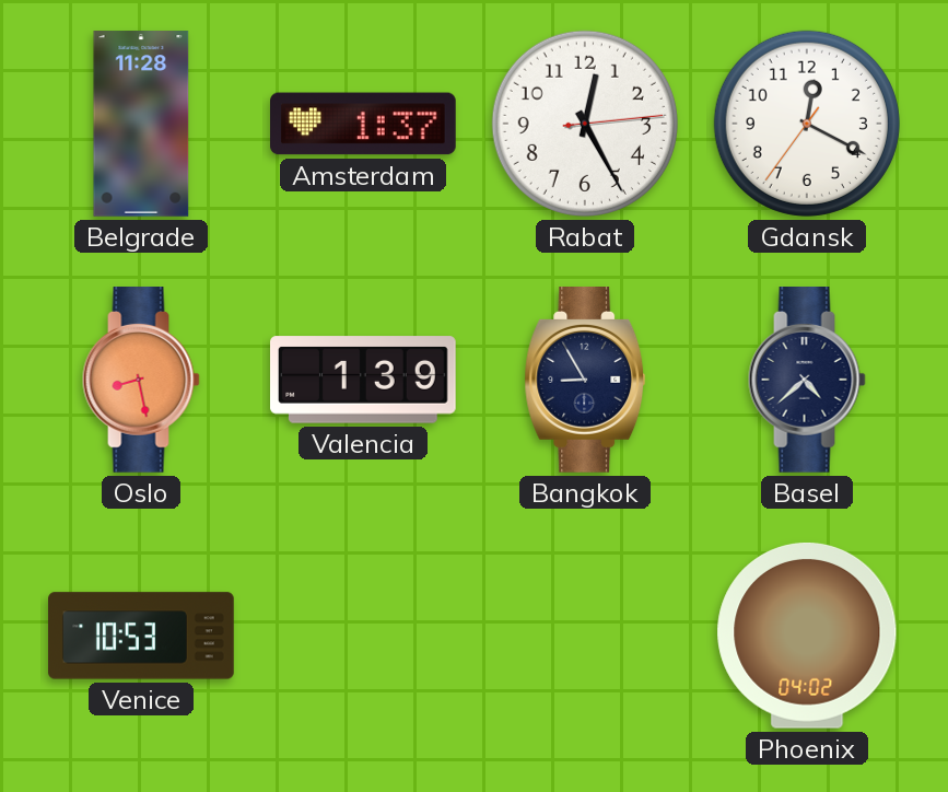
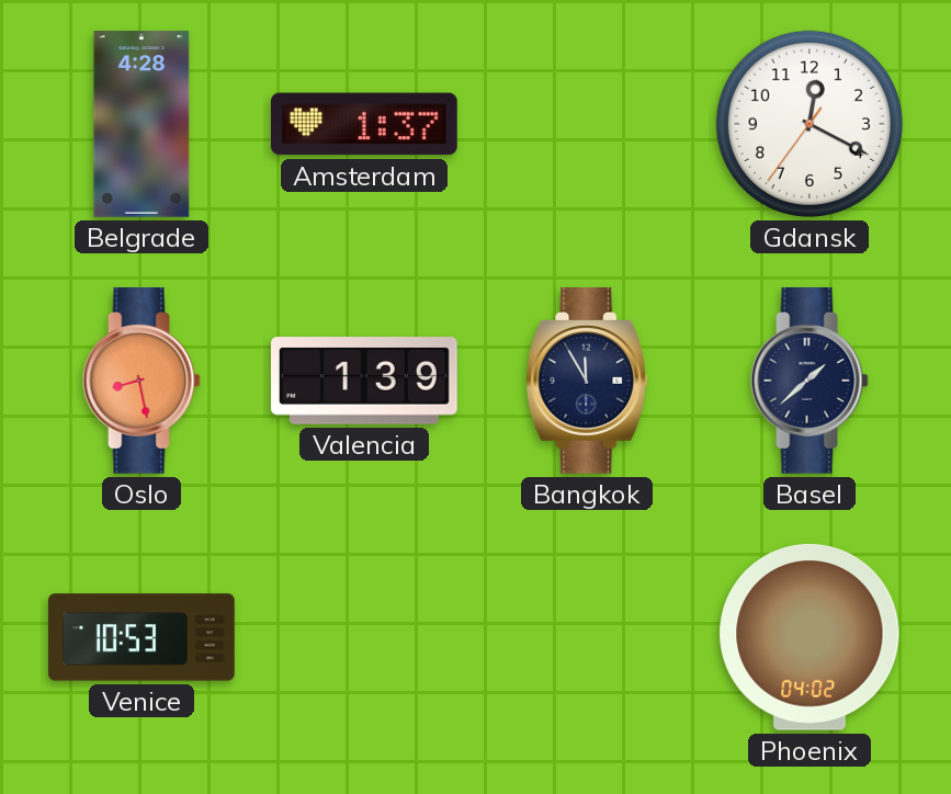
Belgrade: 11:28 -> 4:28
Rabat: 12:25 -> none
Bangkok: 8:55 -> 11:55
Basel: 4:38 -> 1:38
